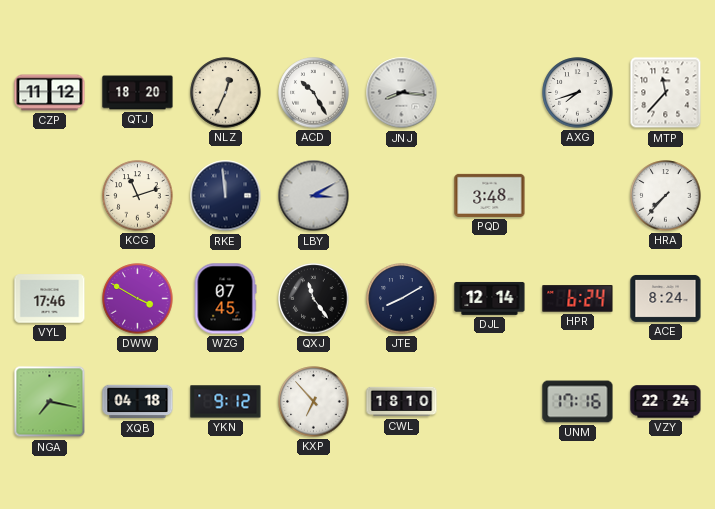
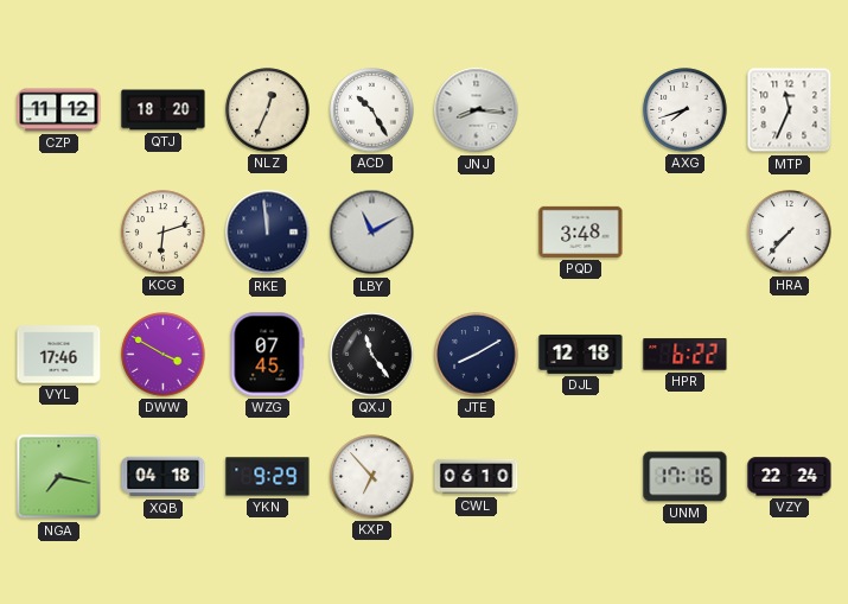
MTP: 11:37 -> 11:34
KCG: 11:12 -> 6:12
LBY: 3:10 -> 11:10
DJL: 12:14 -> 12:18
HPR: 6:24 -> 6:22
ACE: 8:24 -> none
YKN: 9:12 -> 9:29
CWL: 18:10 -> 06:10
